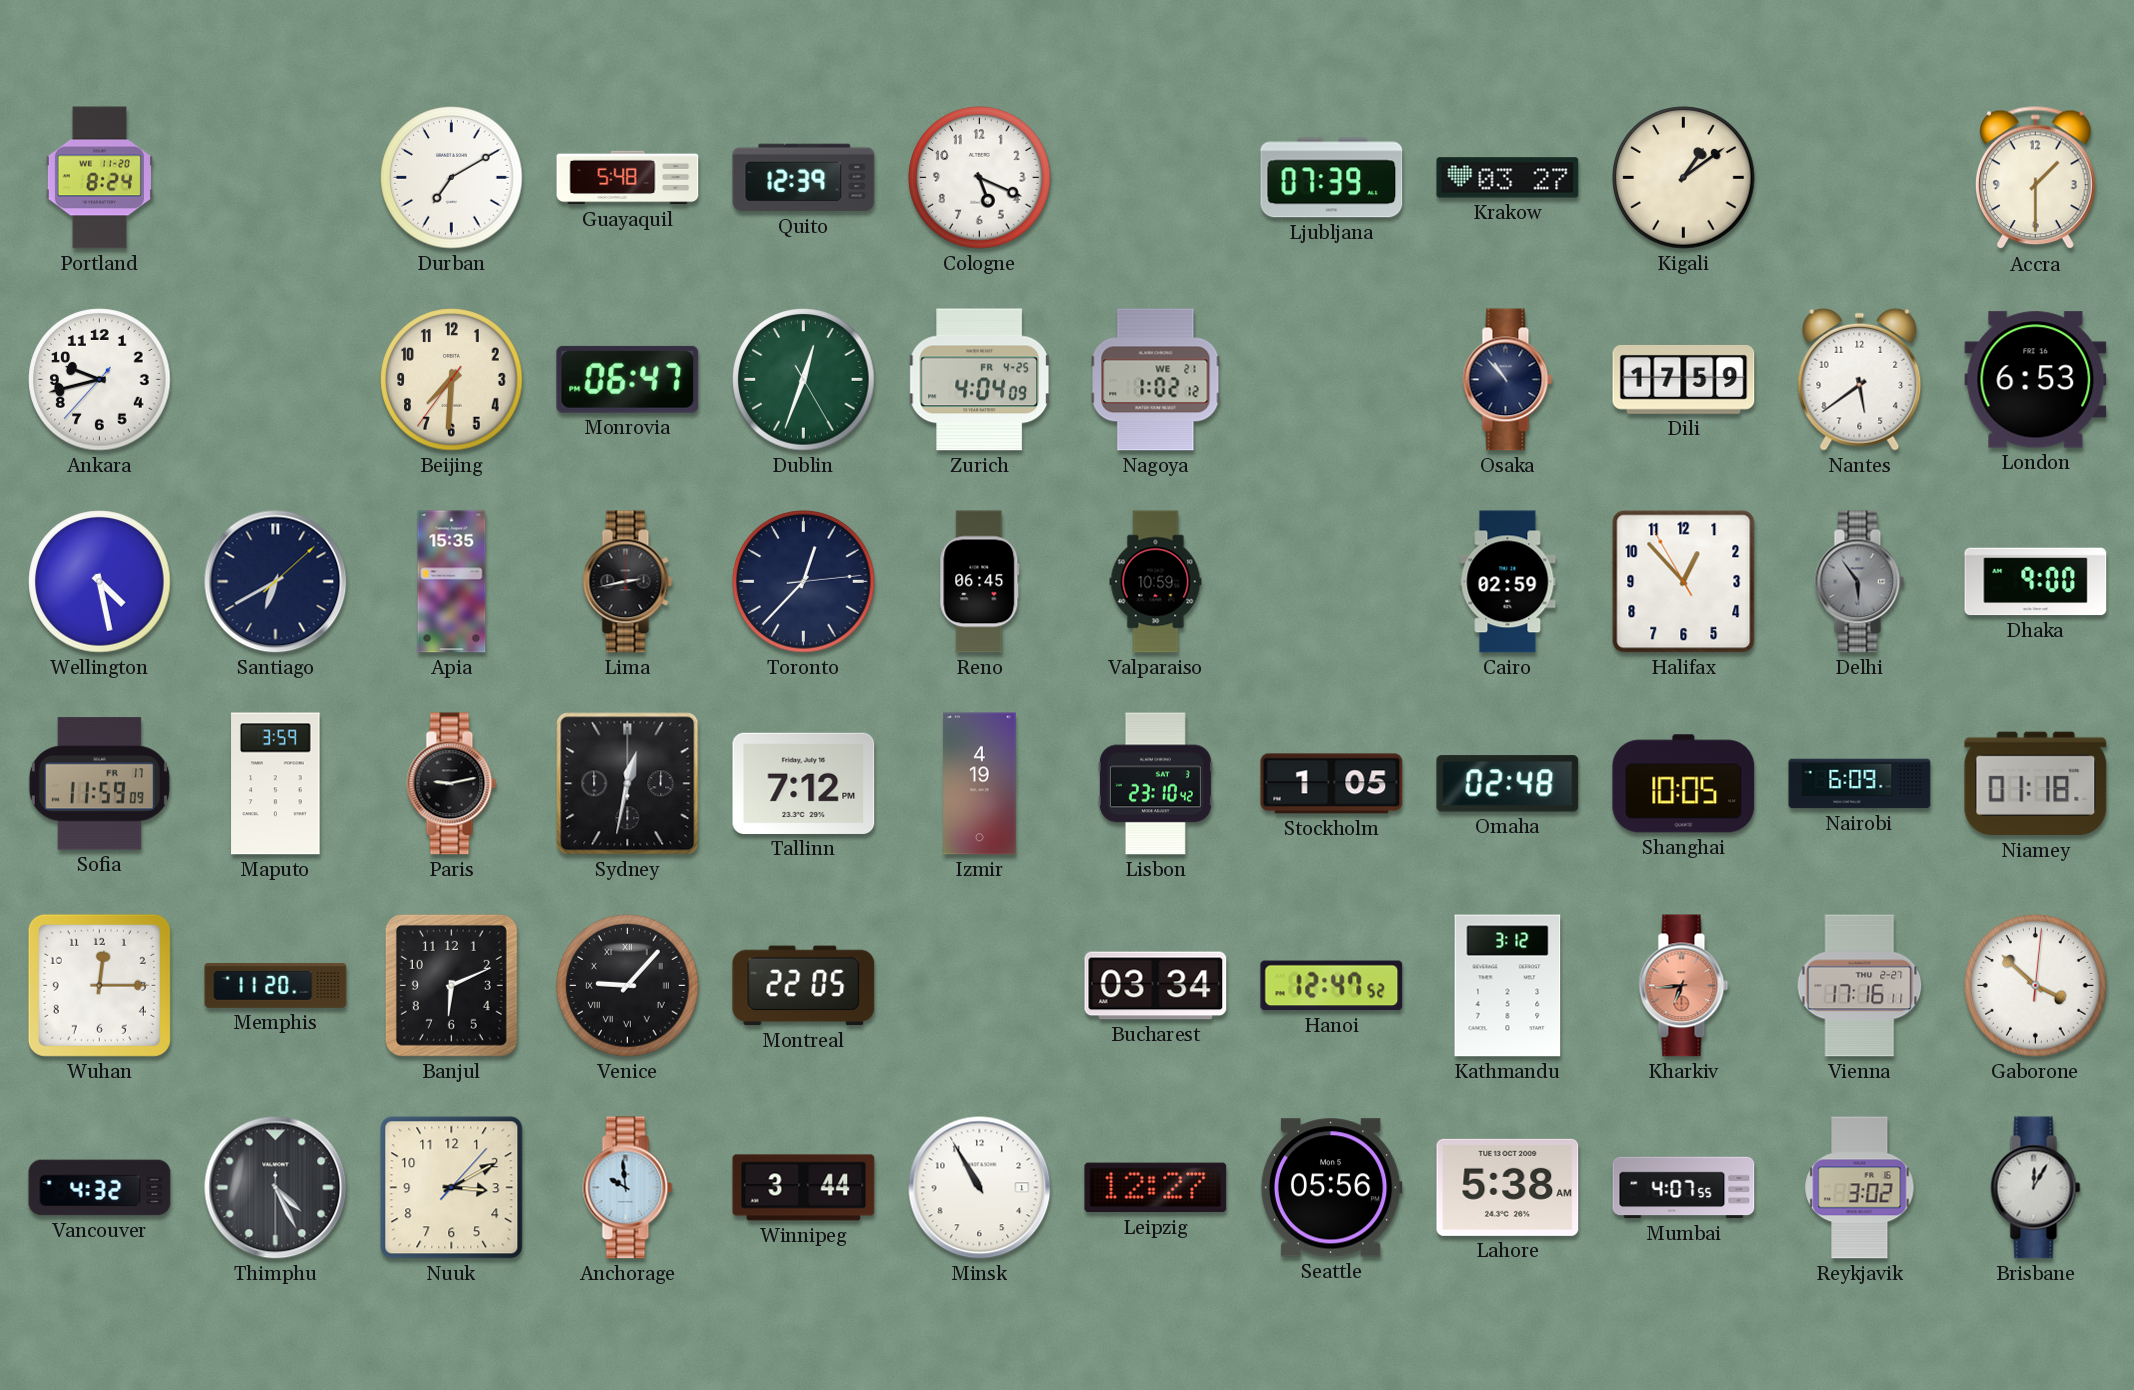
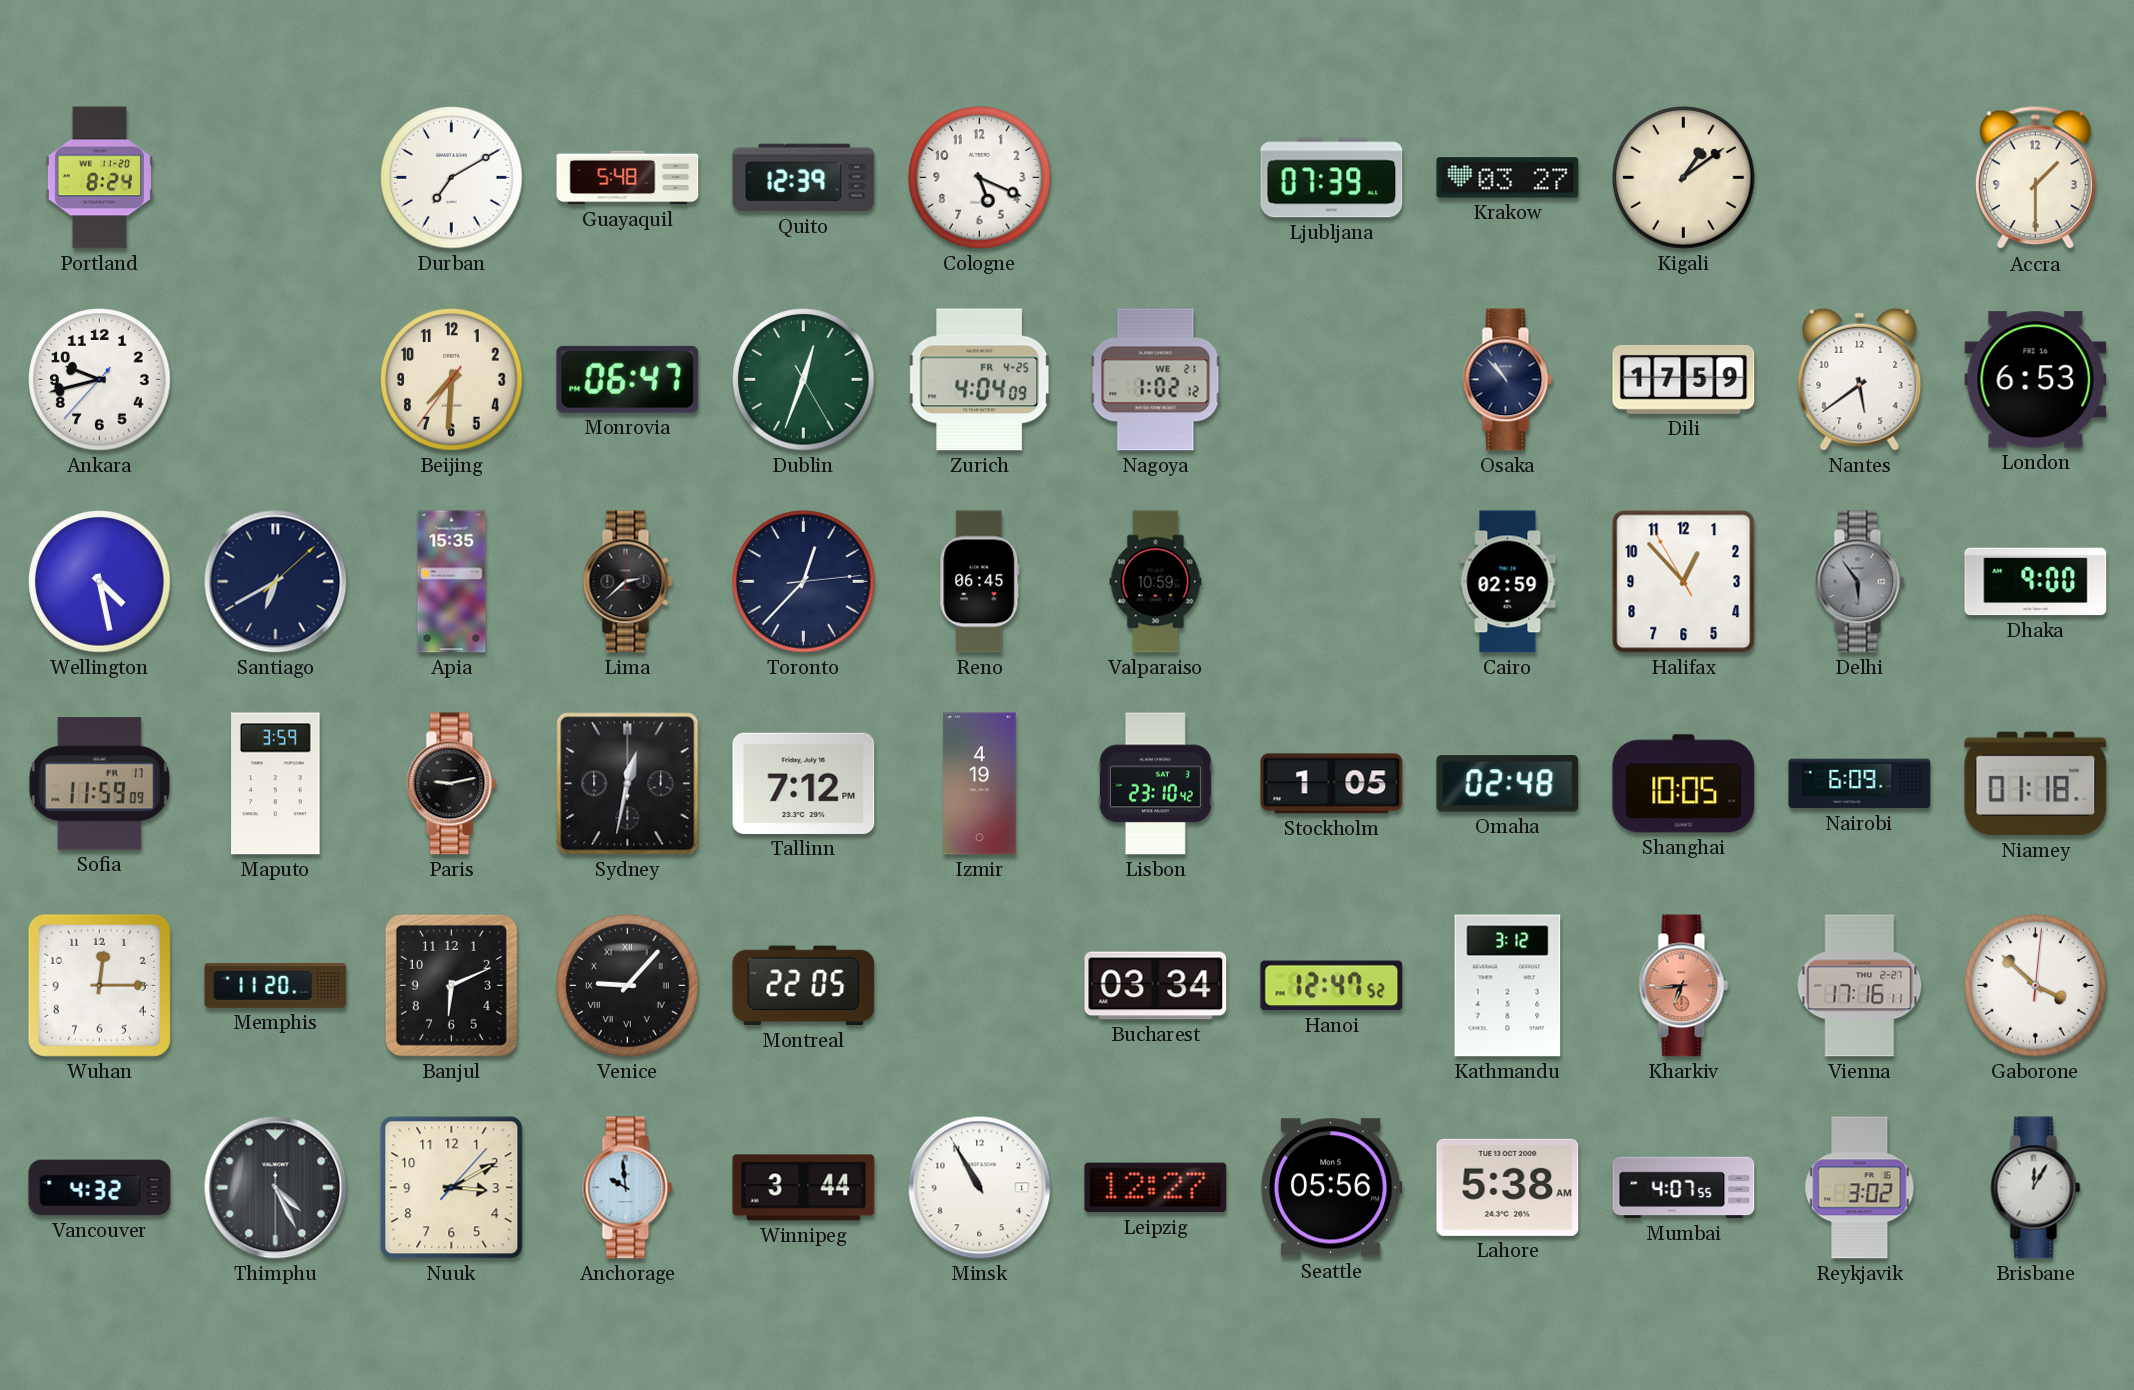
Lima: 2:43 -> 2:38
